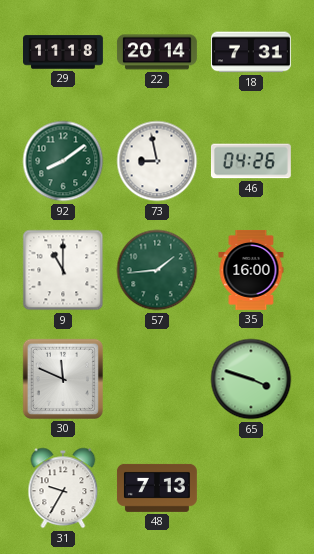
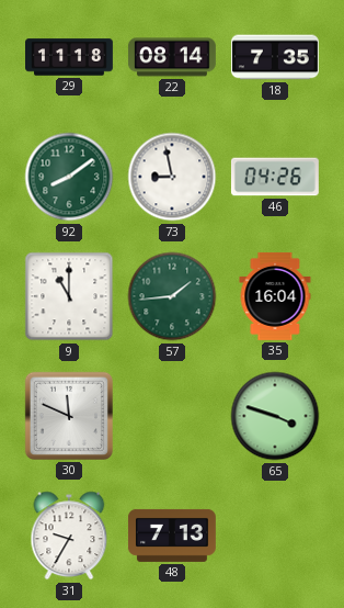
22: 20:14 -> 08:14
18: 7:31 -> 7:35
35: 16:00 -> 16:04
